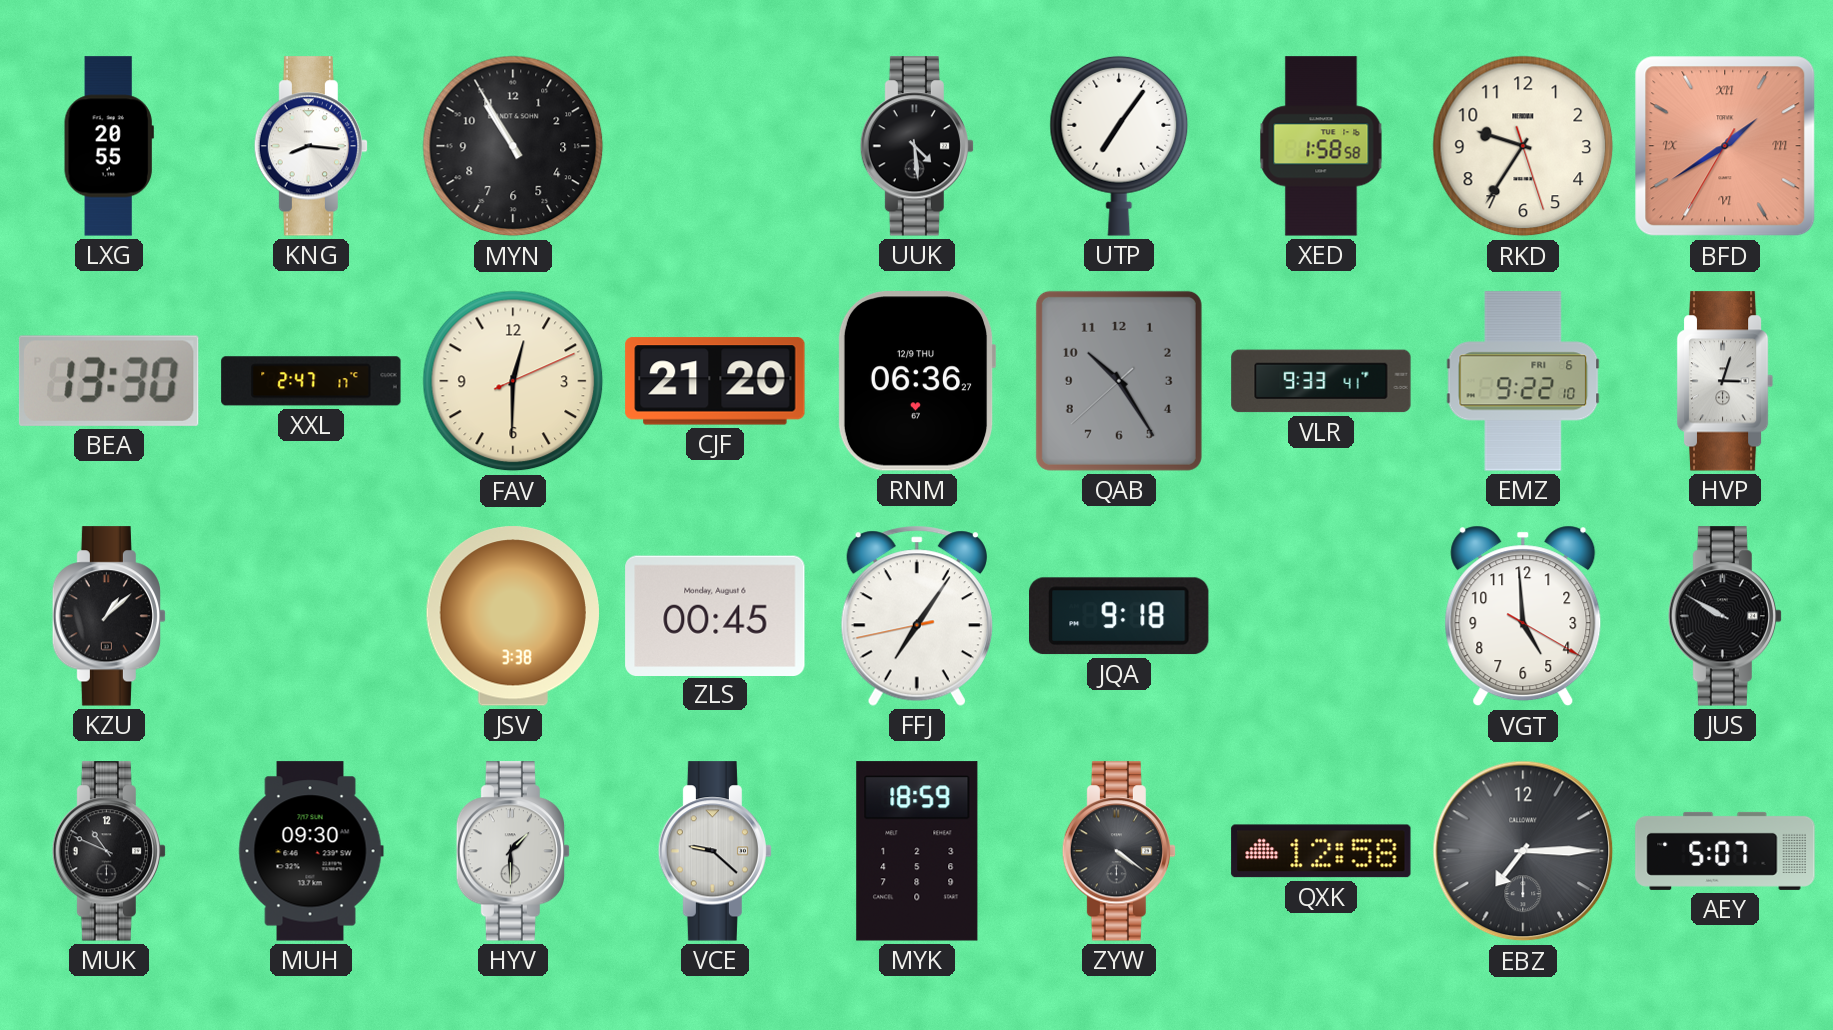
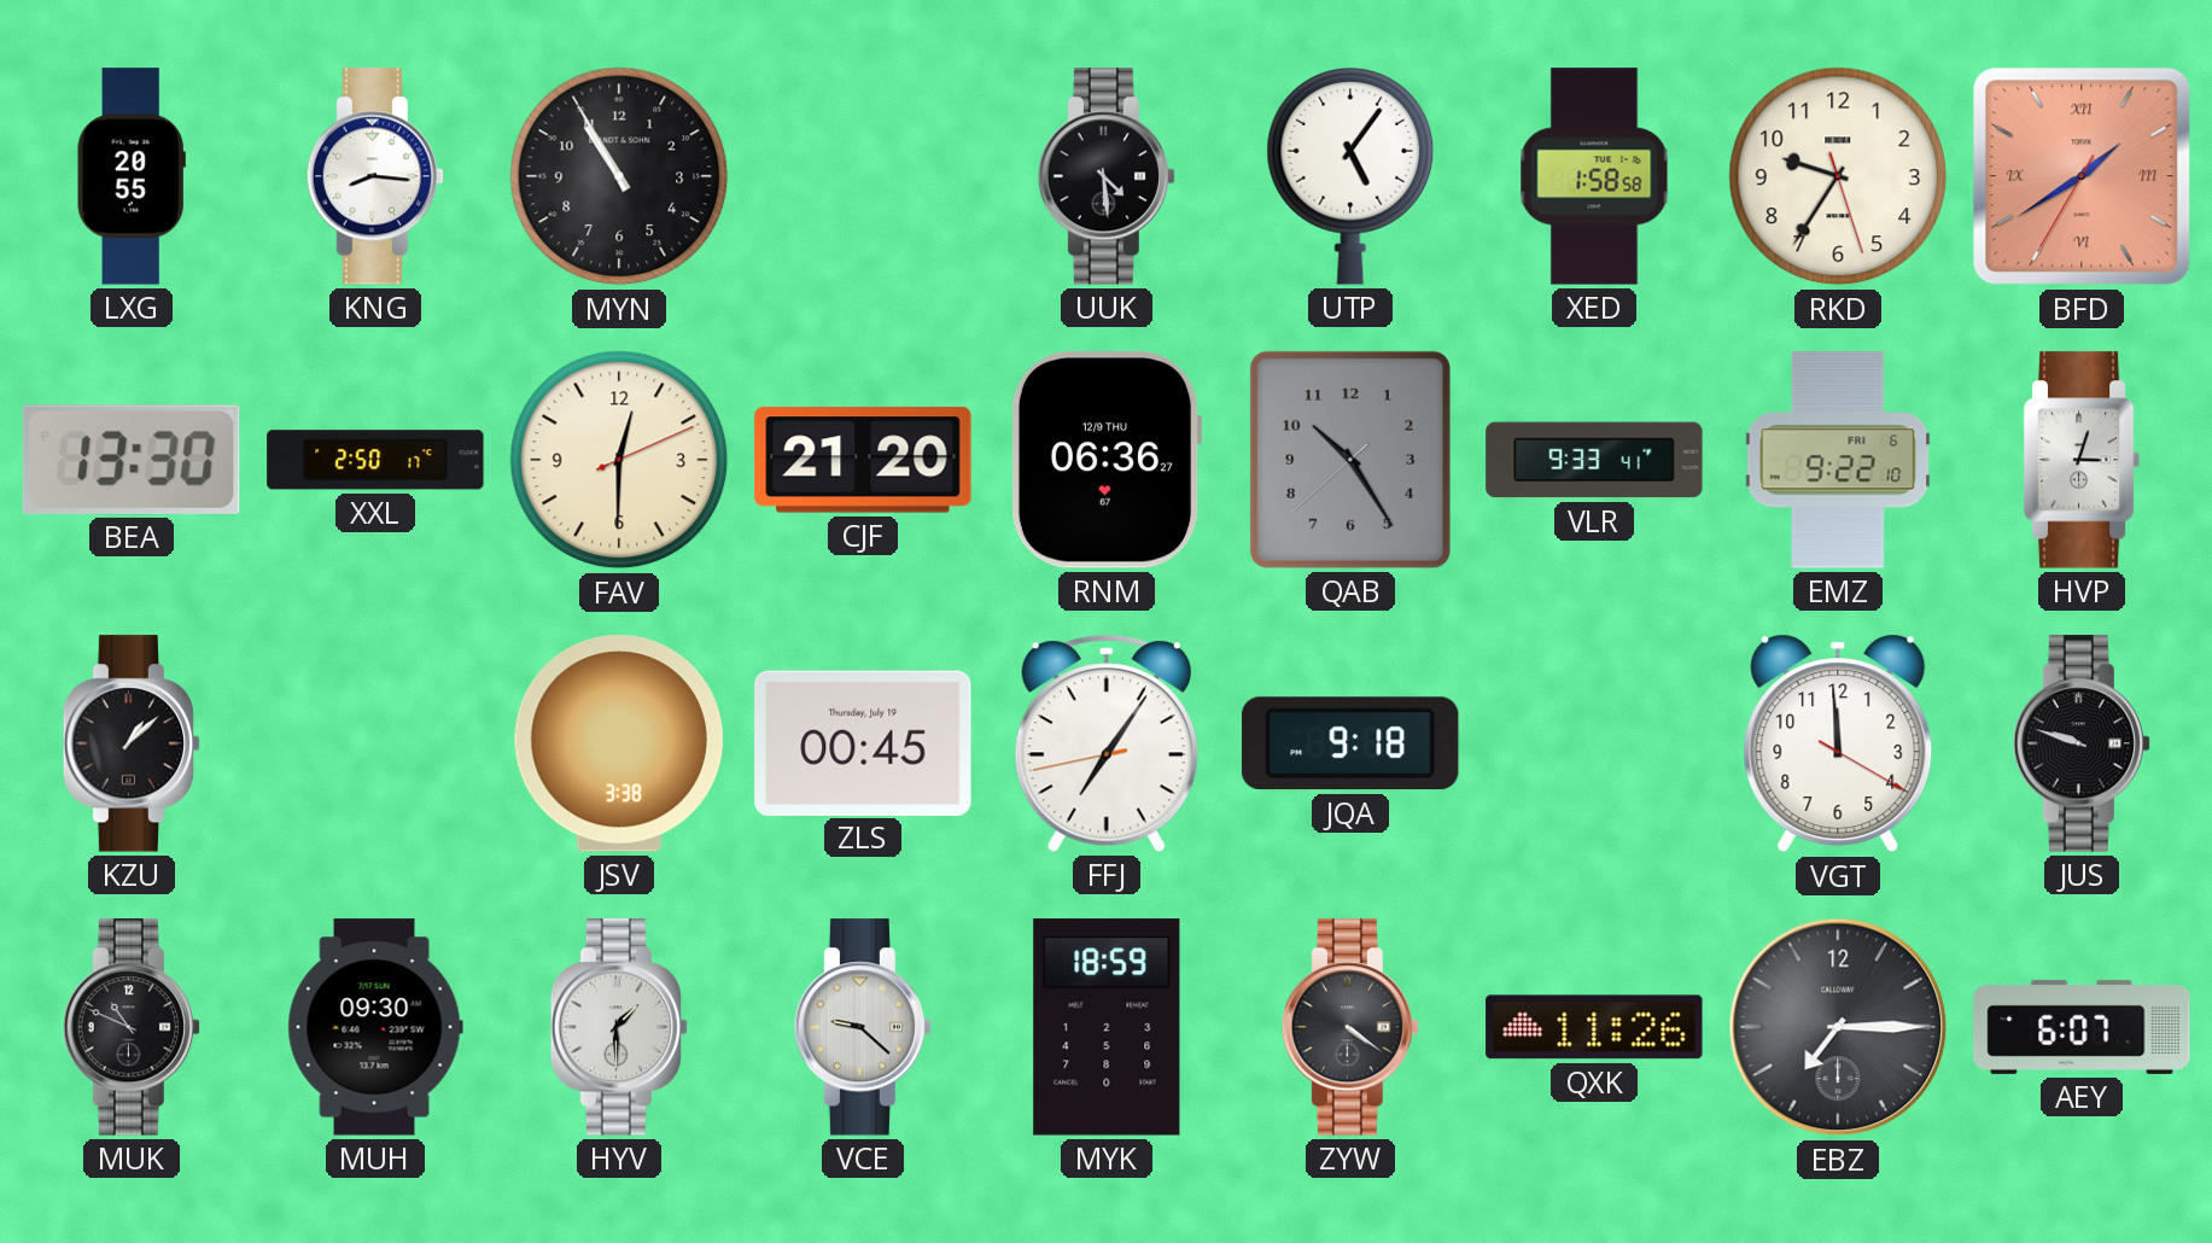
UTP: 7:06 -> 5:06
XXL: 2:47 -> 2:50
ZLS date: Monday, August 6 -> Thursday, July 19
VGT: 4:59 -> 11:59
JUS: 9:50 -> 9:48
QXK: 12:58 -> 11:26
AEY: 5:07 -> 6:07
